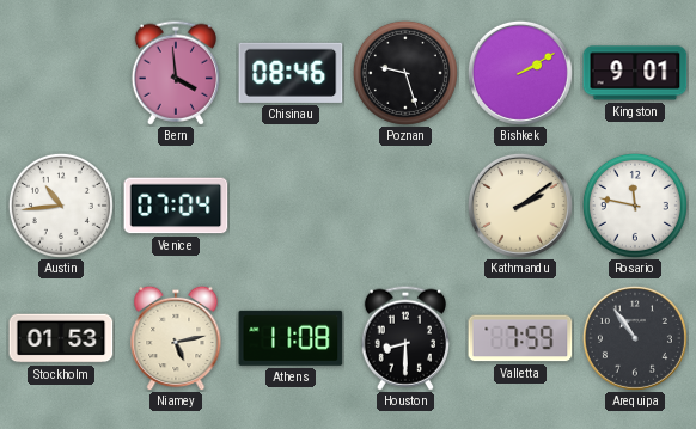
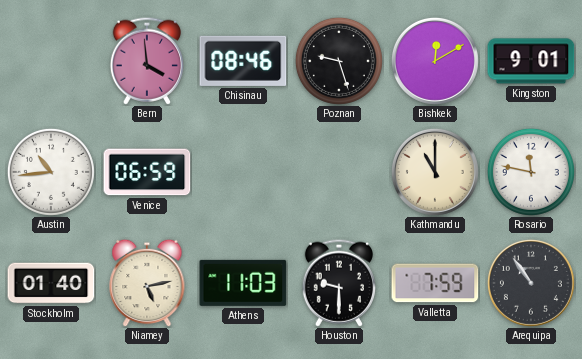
Bishkek: 2:10 -> 12:10
Venice: 07:04 -> 06:59
Kathmandu: 2:09 -> 11:00
Stockholm: 01:53 -> 01:40
Athens: 11:08 -> 11:03
Houston: 8:30 -> 9:30
